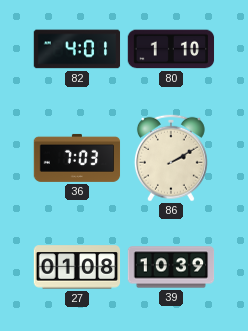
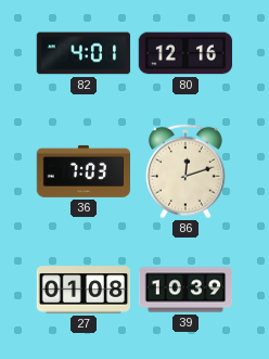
80: 1:10 -> 12:16
86: 2:10 -> 12:12
